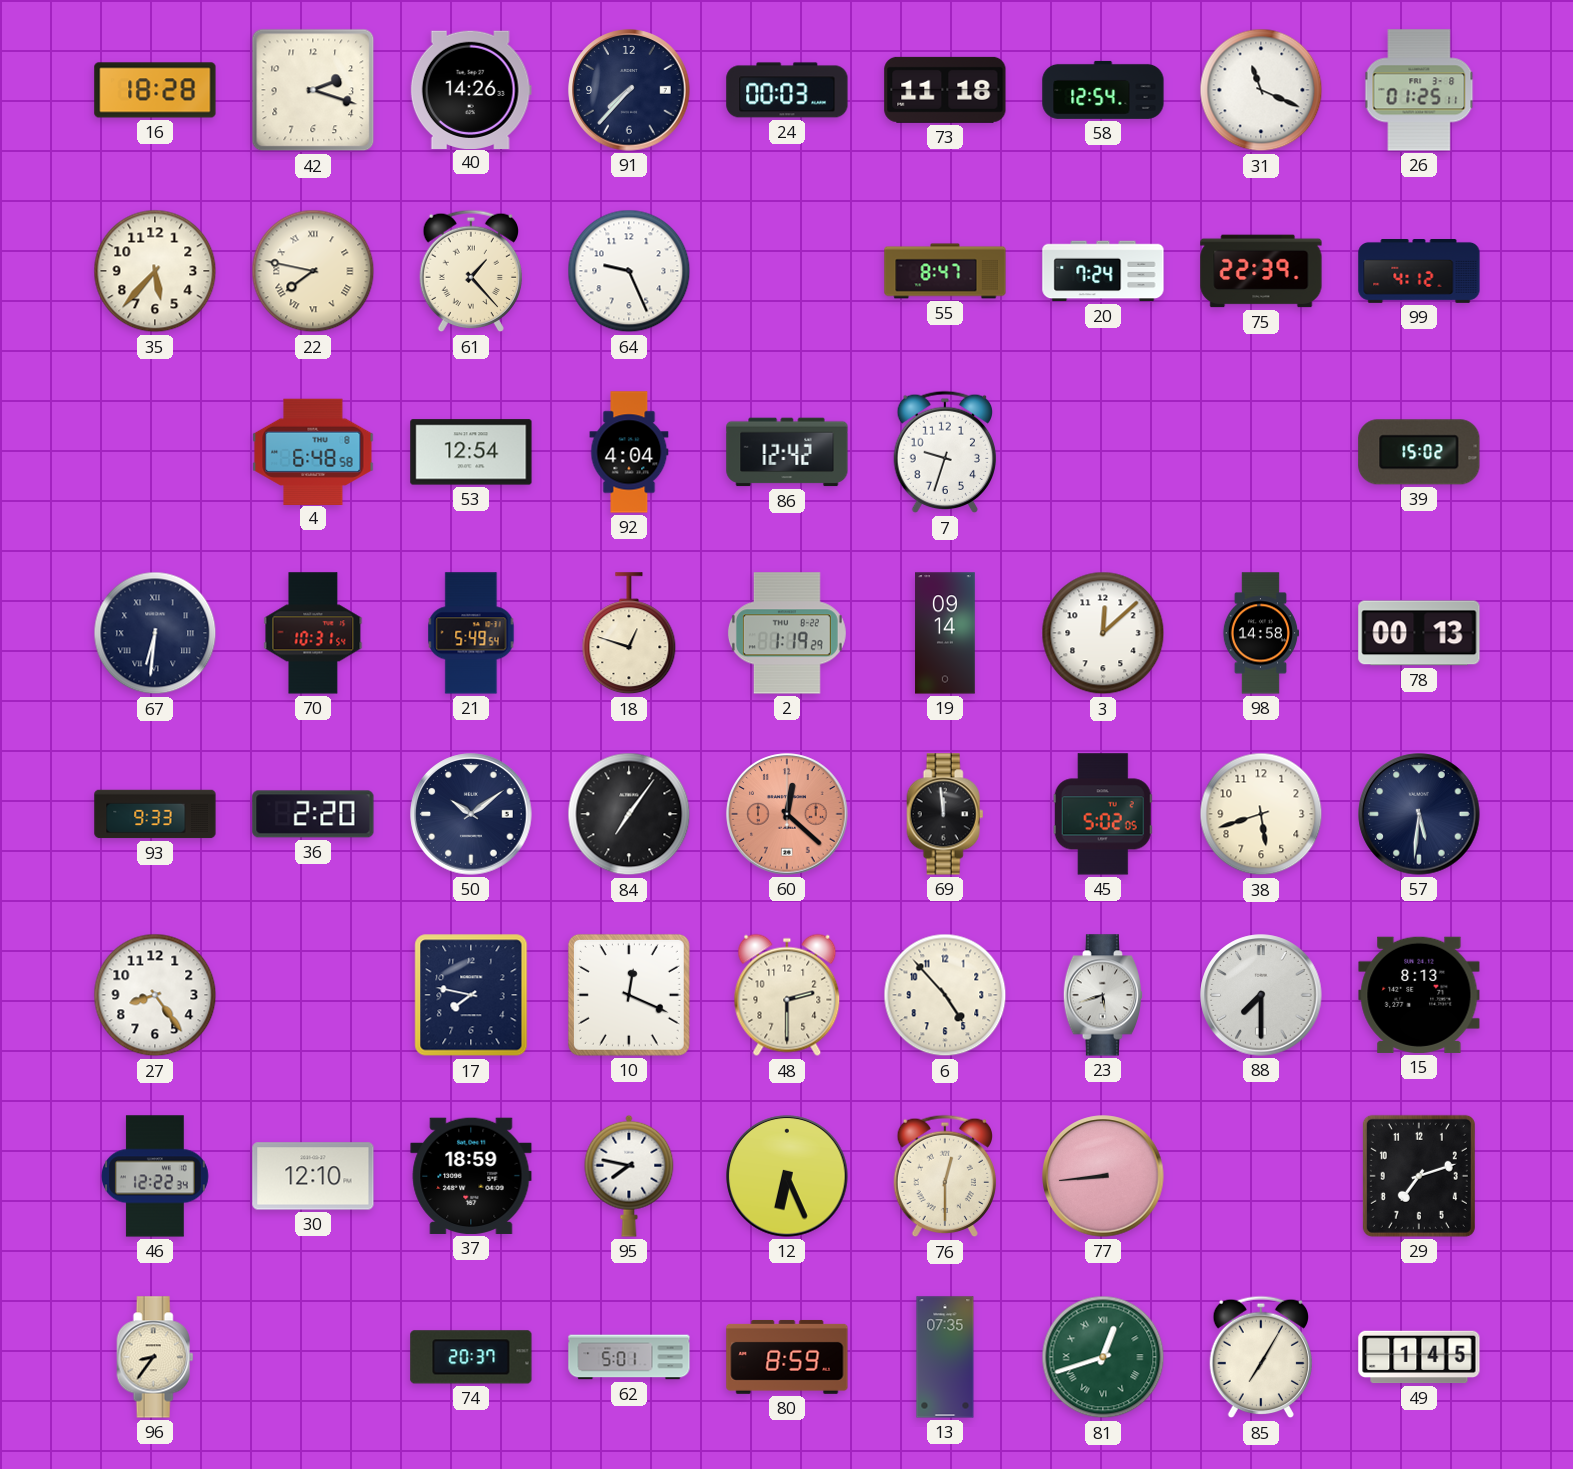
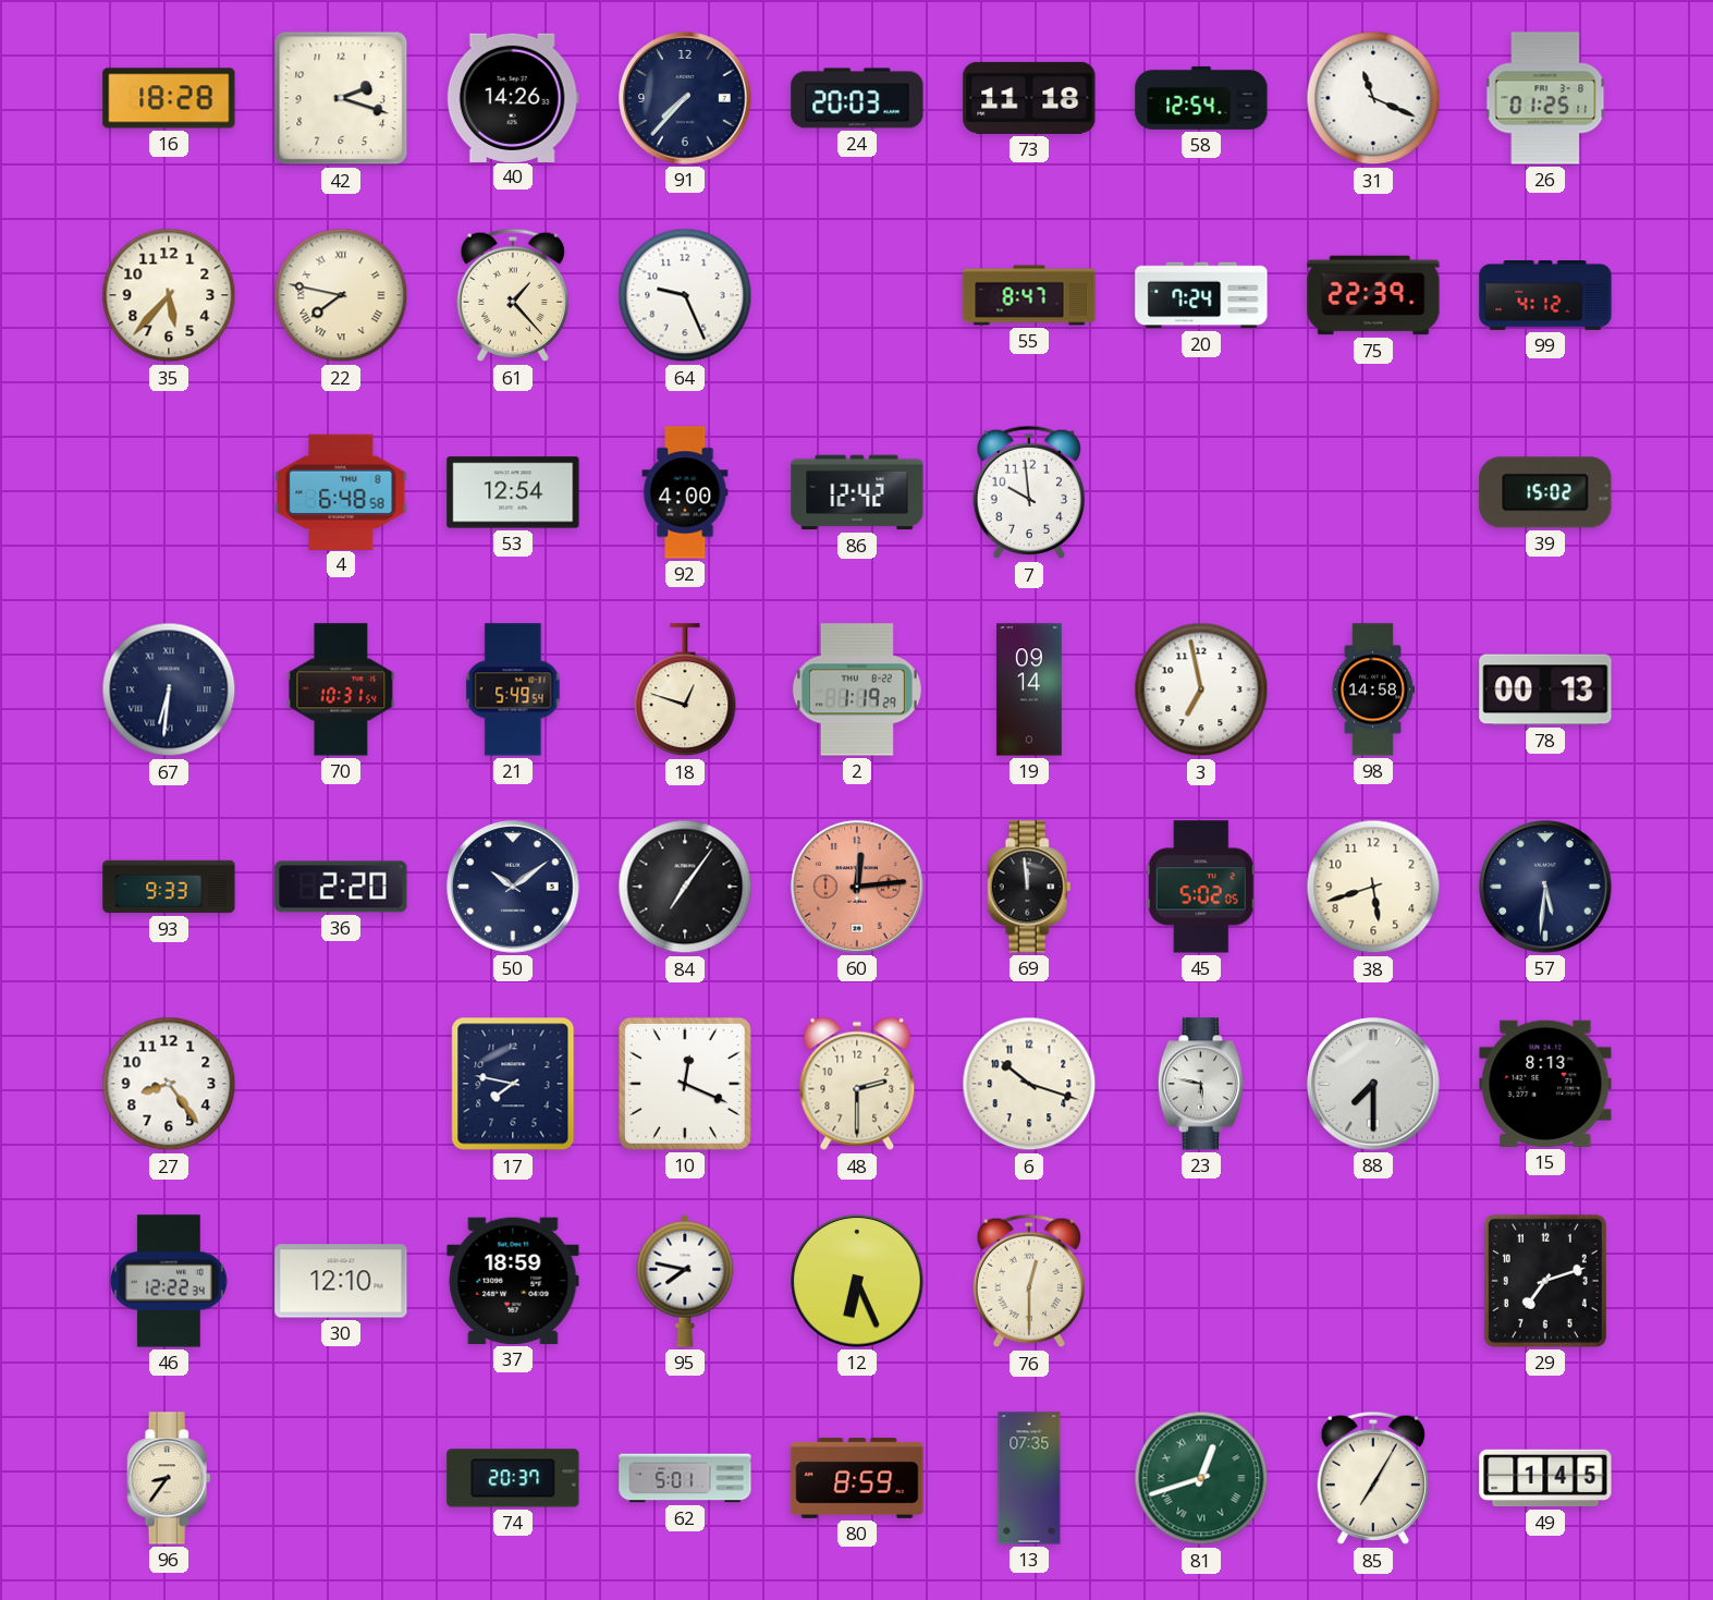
24: 00:03 -> 20:03
92: 4:04 -> 4:00
7: 9:33 -> 9:59
3: 12:08 -> 6:58
60: 12:22 -> 12:14
6: 4:53 -> 10:18
23: 5:42 -> 5:47
77: 8:44 -> none
